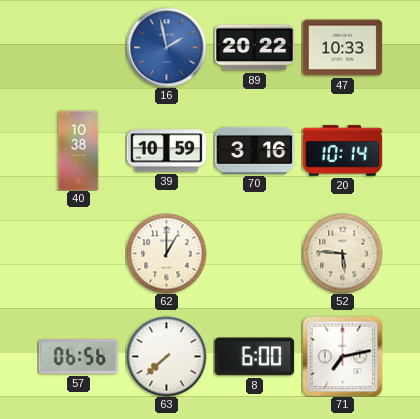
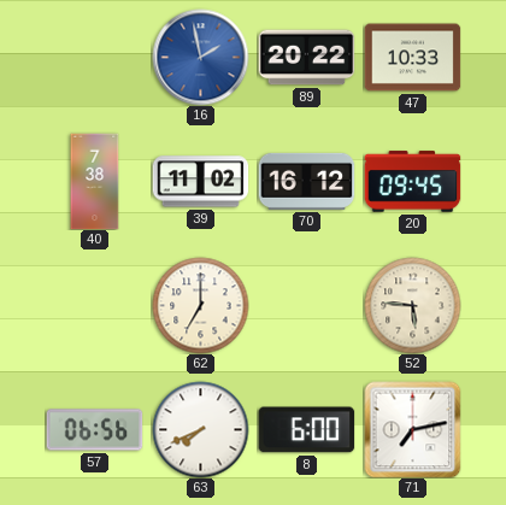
40: 10:38 -> 7:38
39: 10:59 -> 11:02
70: 3:16 -> 16:12
20: 10:14 -> 09:45
62: 1:00 -> 7:00
63: 7:38 -> 7:41
